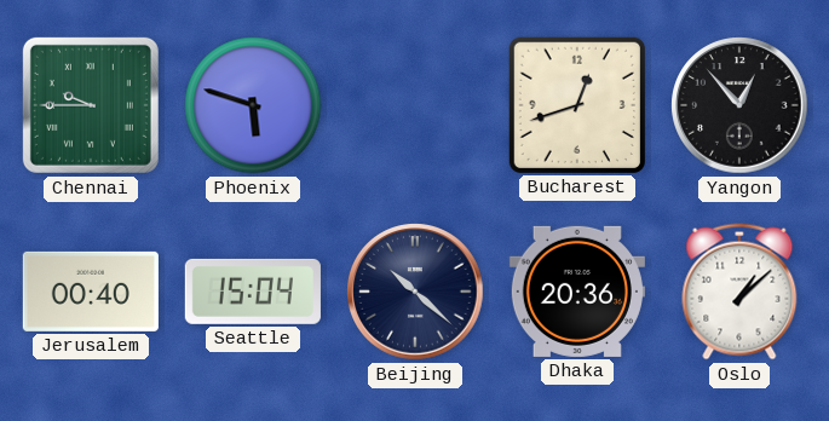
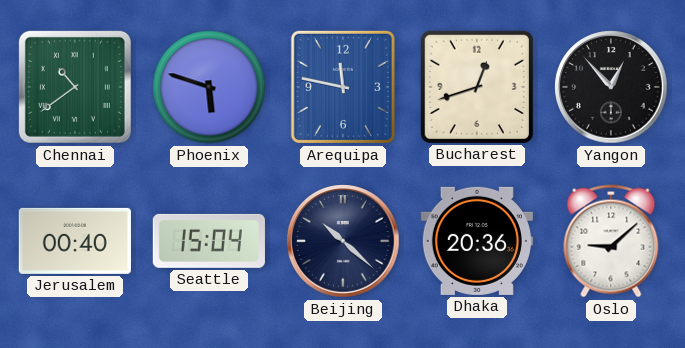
Chennai: 9:45 -> 10:39
Arequipa: none -> 11:47
Oslo: 1:08 -> 9:08
